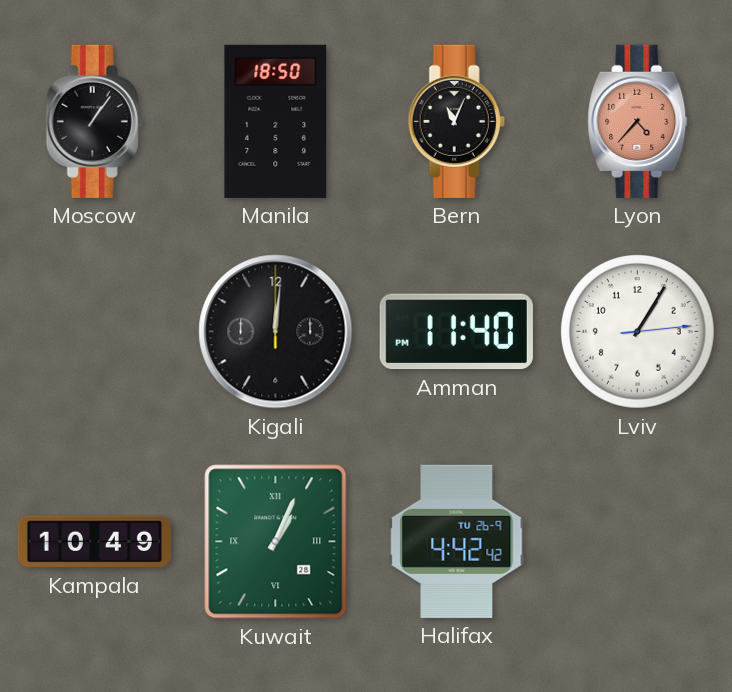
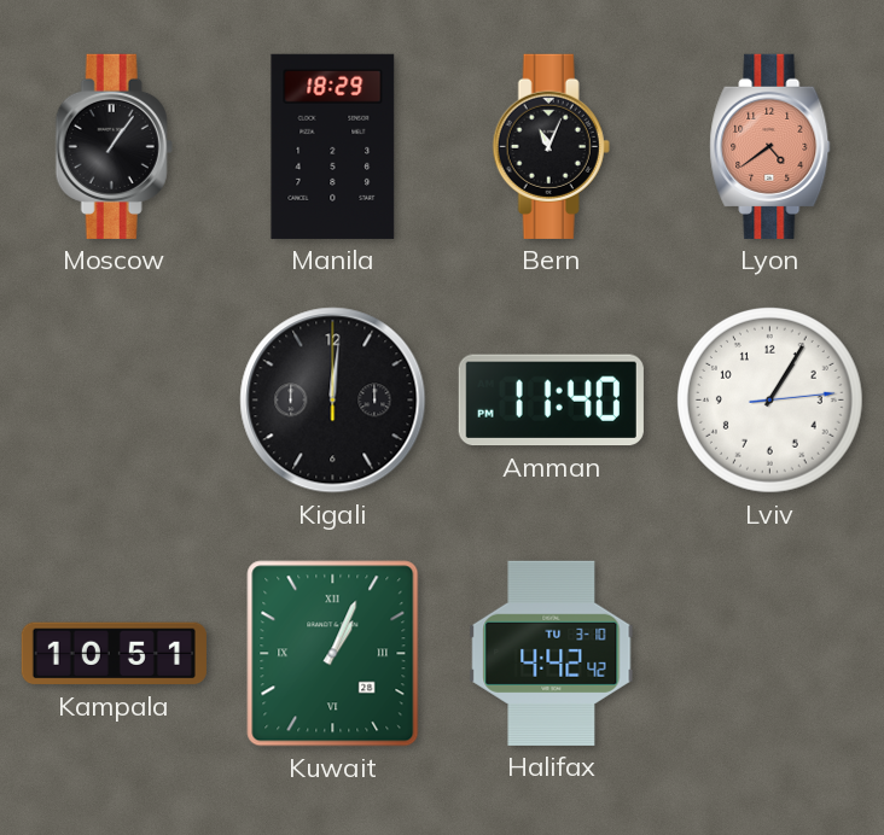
Manila: 18:50 -> 18:29
Lyon: 4:37 -> 4:39
Kampala: 10:49 -> 10:51
Halifax date: TU 26-9 -> TU 3-10
